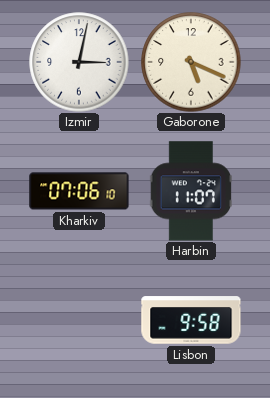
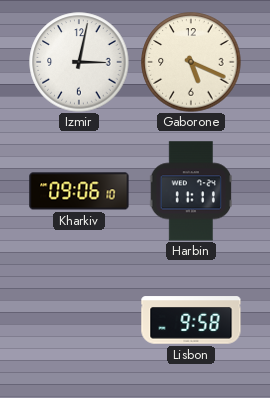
Kharkiv: 07:06 -> 09:06
Harbin: 11:07 -> 11:11
